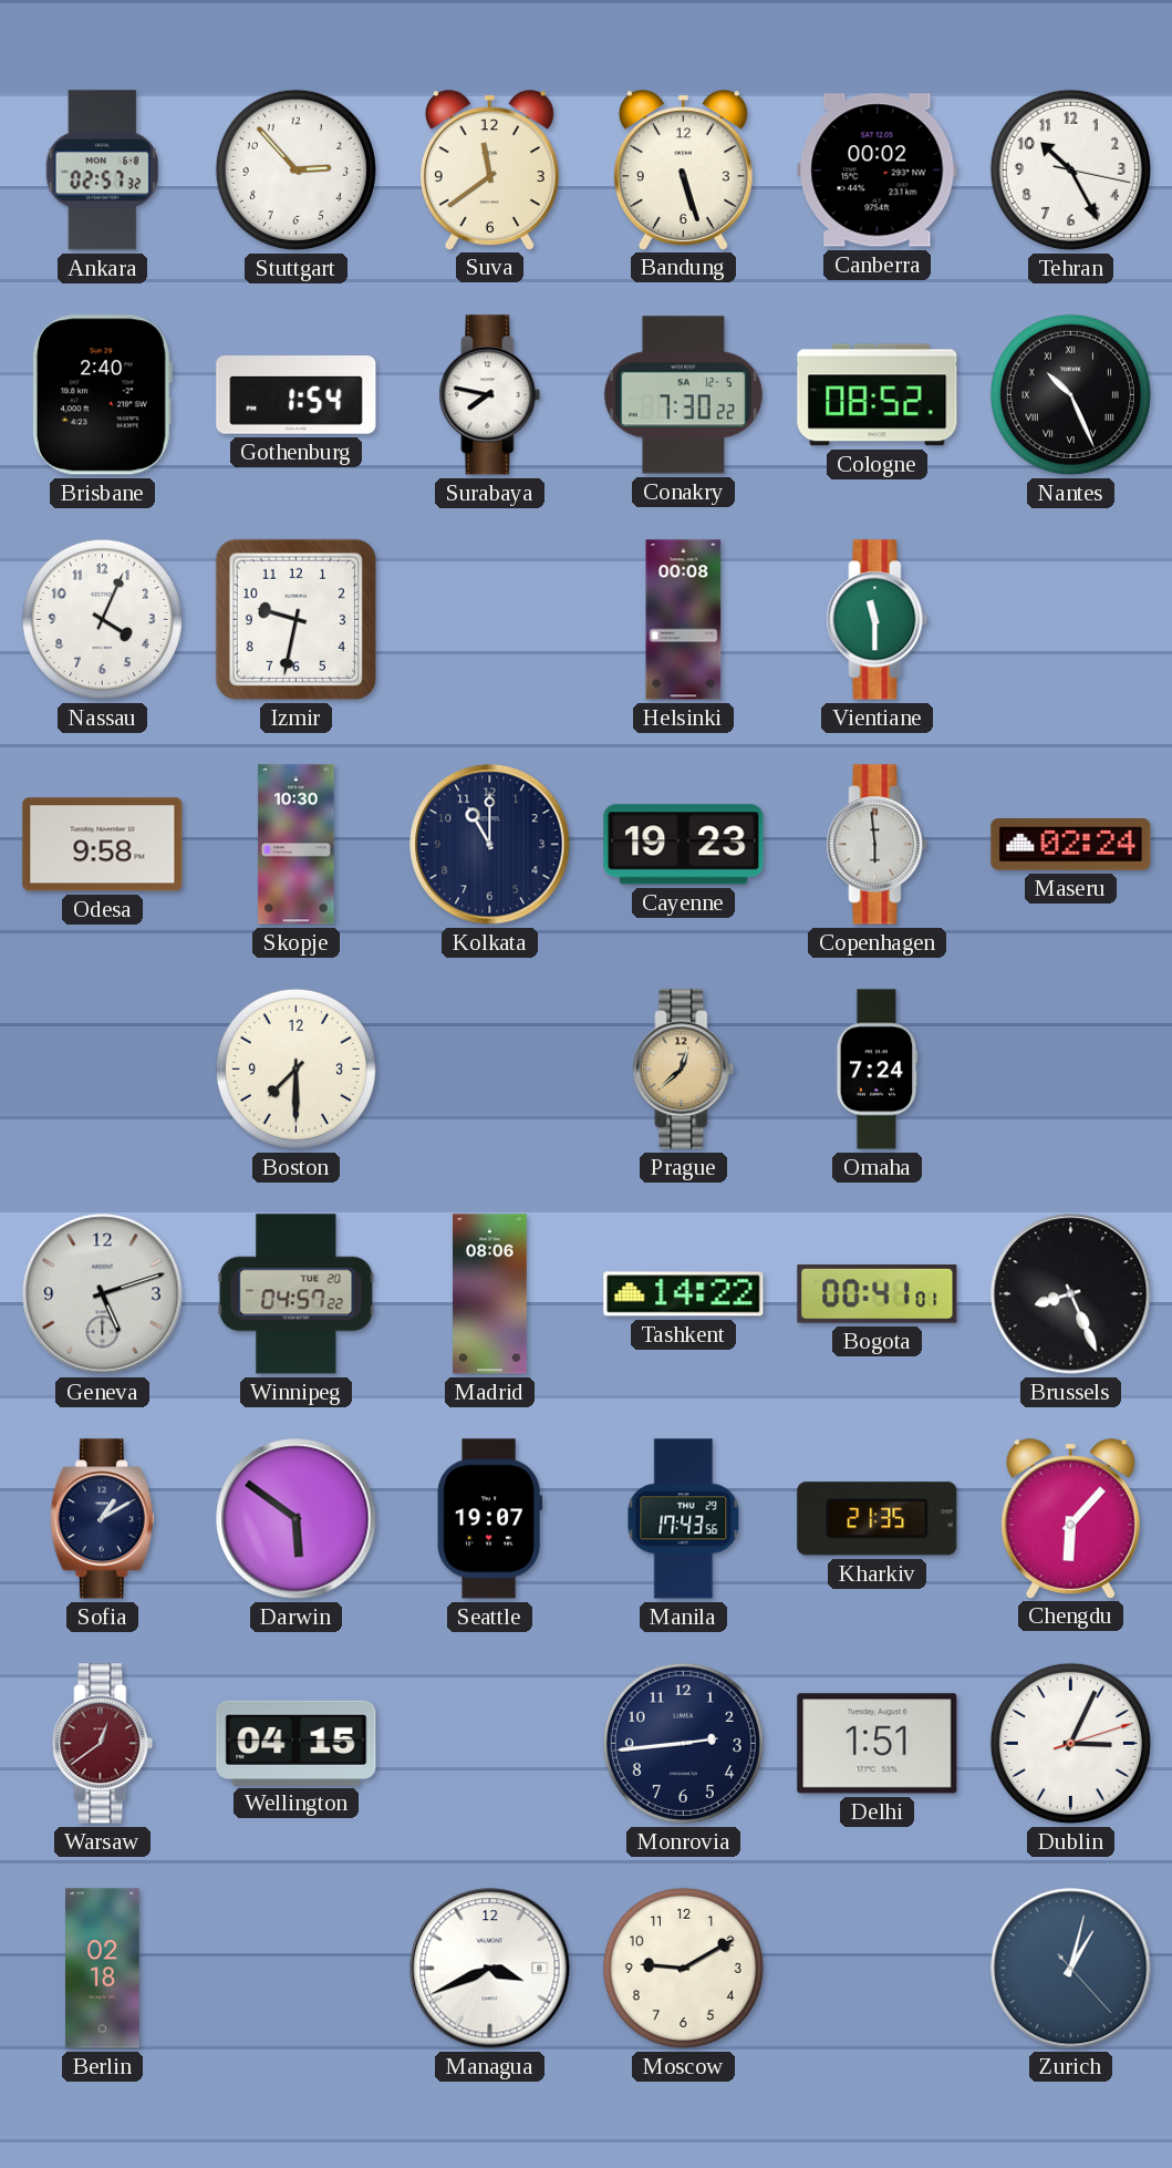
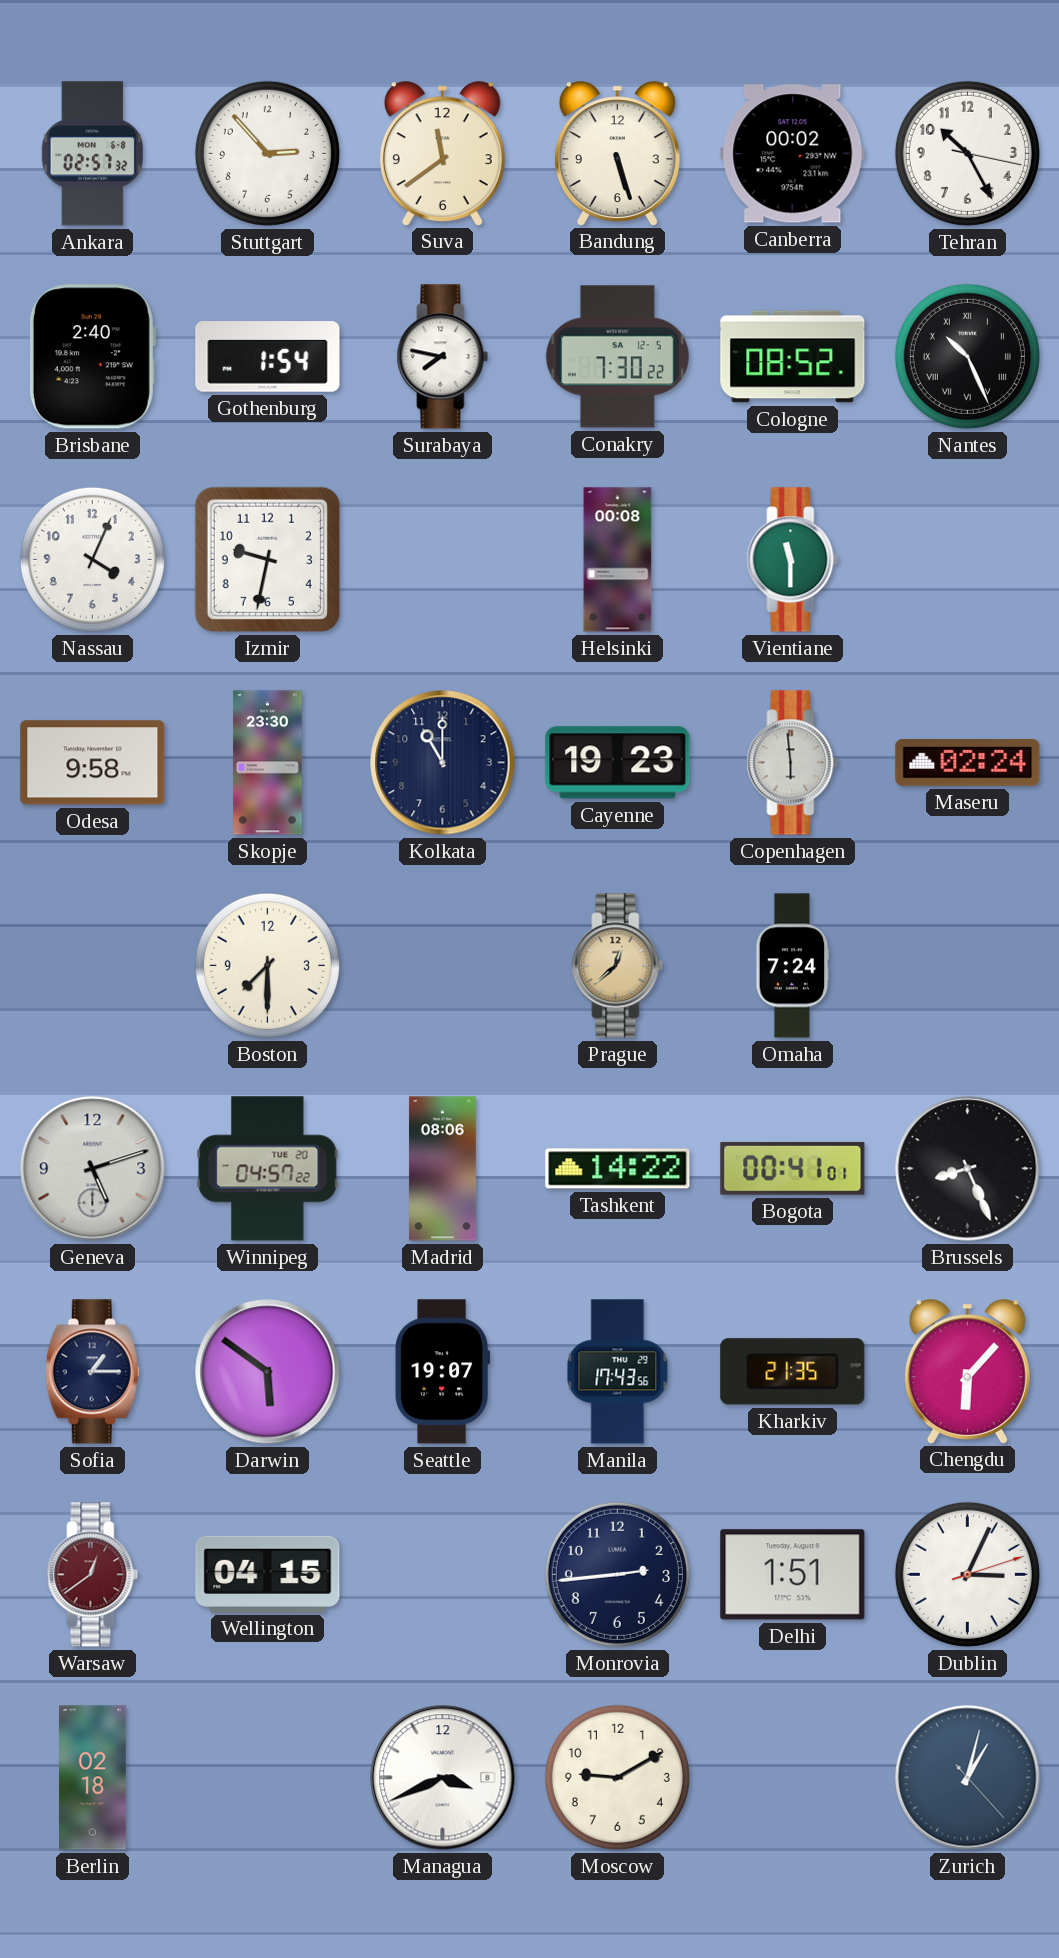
Skopje: 10:30 -> 23:30
Sofia: 1:10 -> 1:15
